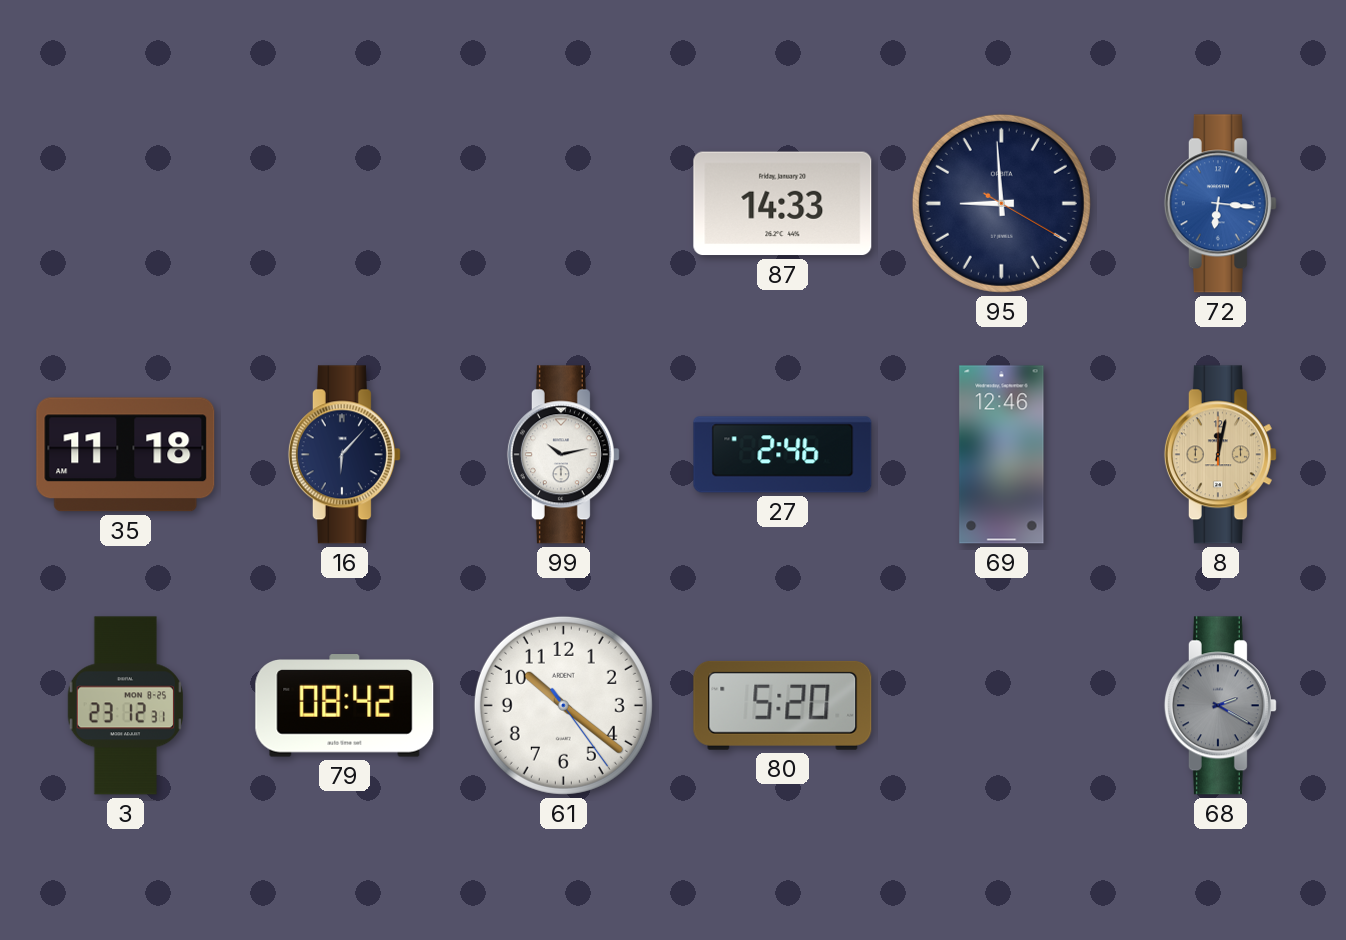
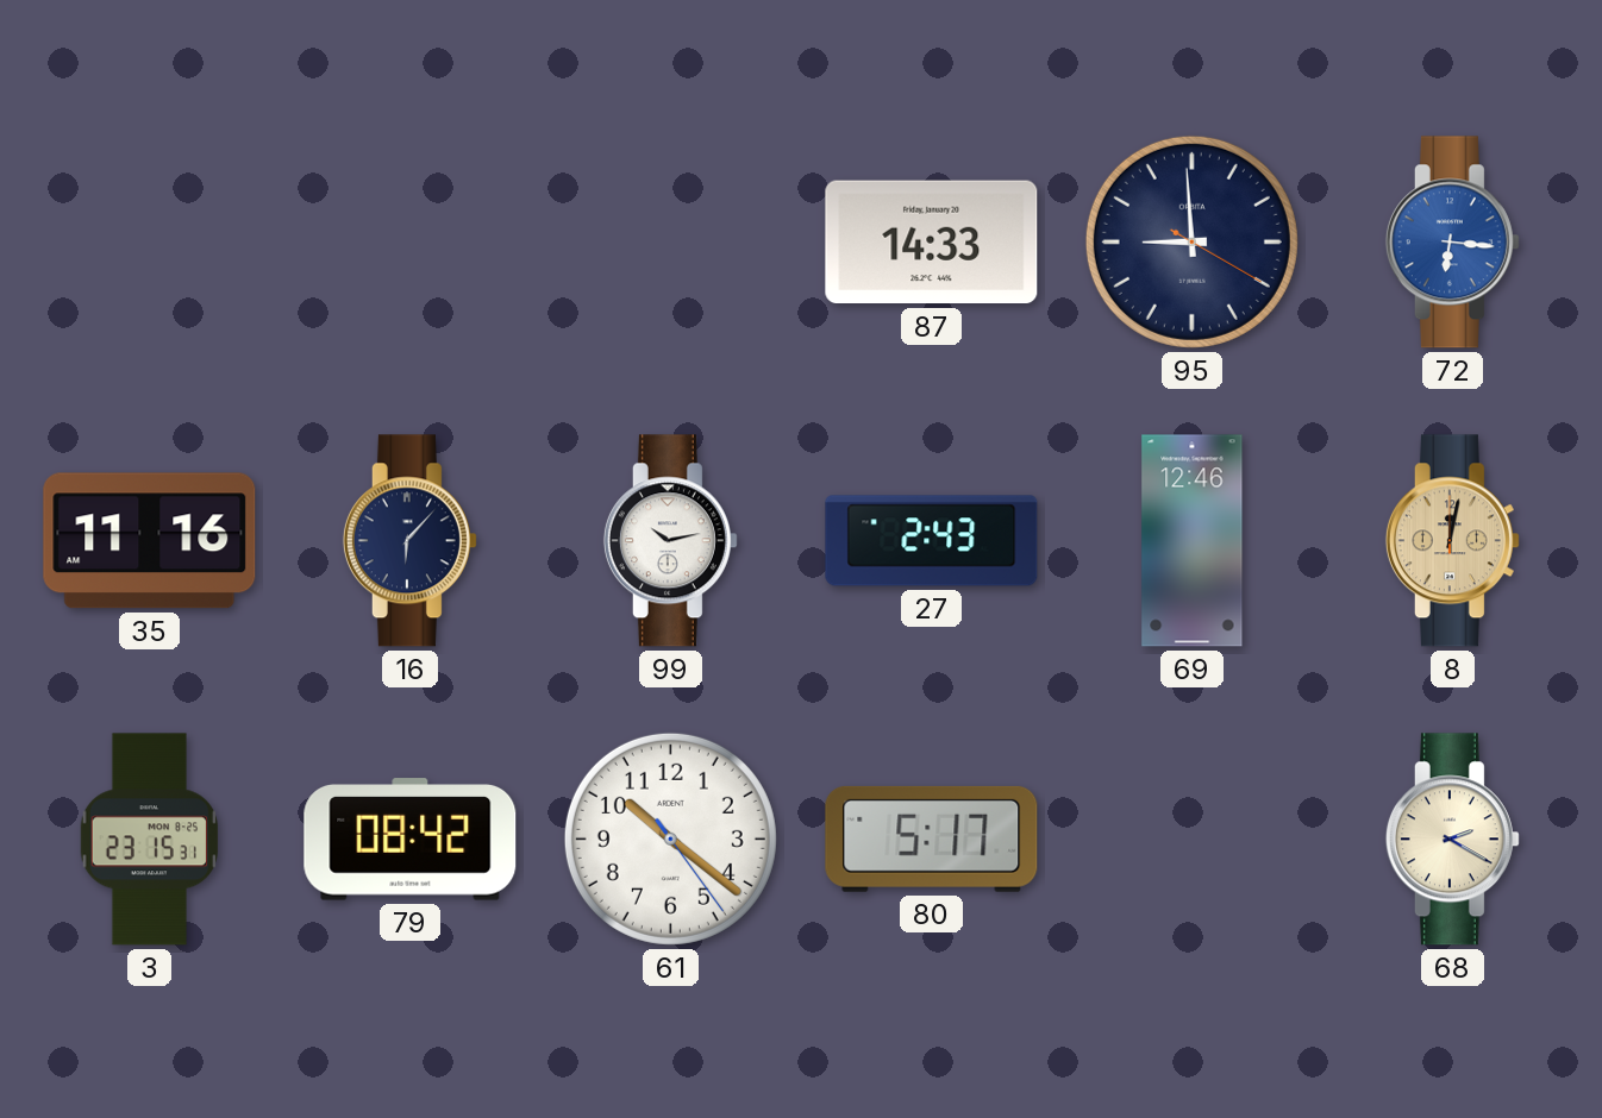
35: 11:18 -> 11:16
27: 2:46 -> 2:43
3: 23:12 -> 23:15
80: 5:20 -> 5:17
68 dial: grey -> cream
